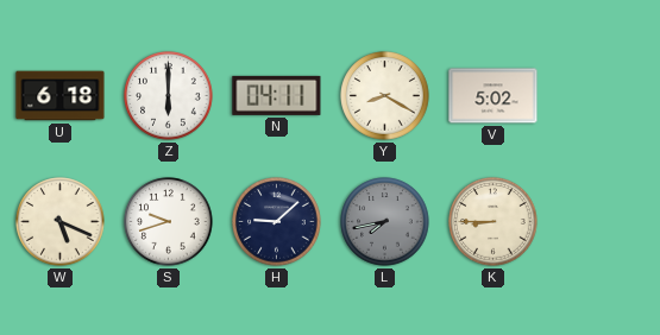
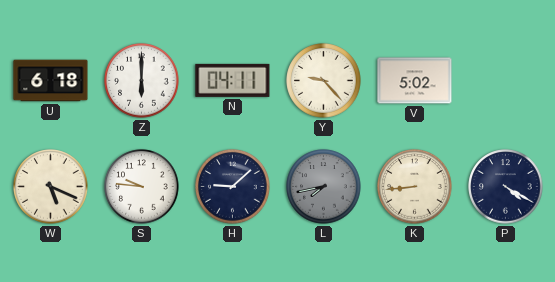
Y: 8:20 -> 9:23
S: 9:42 -> 9:46
K: 8:45 -> 8:44
P: none -> 4:20
